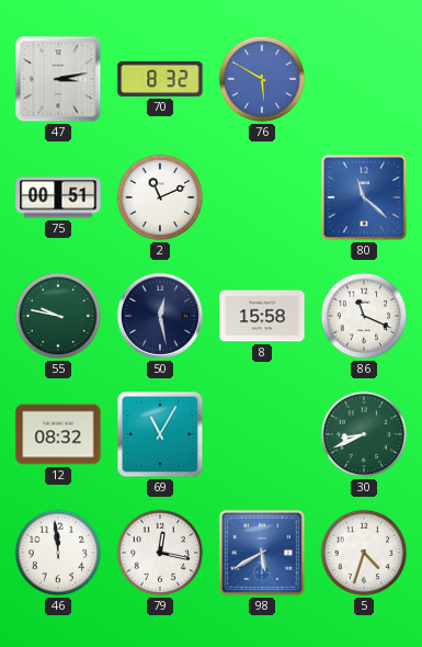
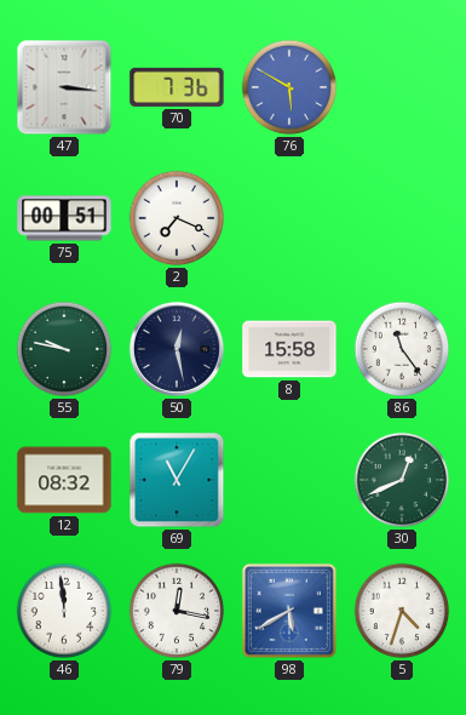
47: 3:13 -> 3:16
70: 8:32 -> 7:36
2: 11:11 -> 7:19
80: 11:22 -> none
86: 11:19 -> 11:24
30: 8:41 -> 12:41
